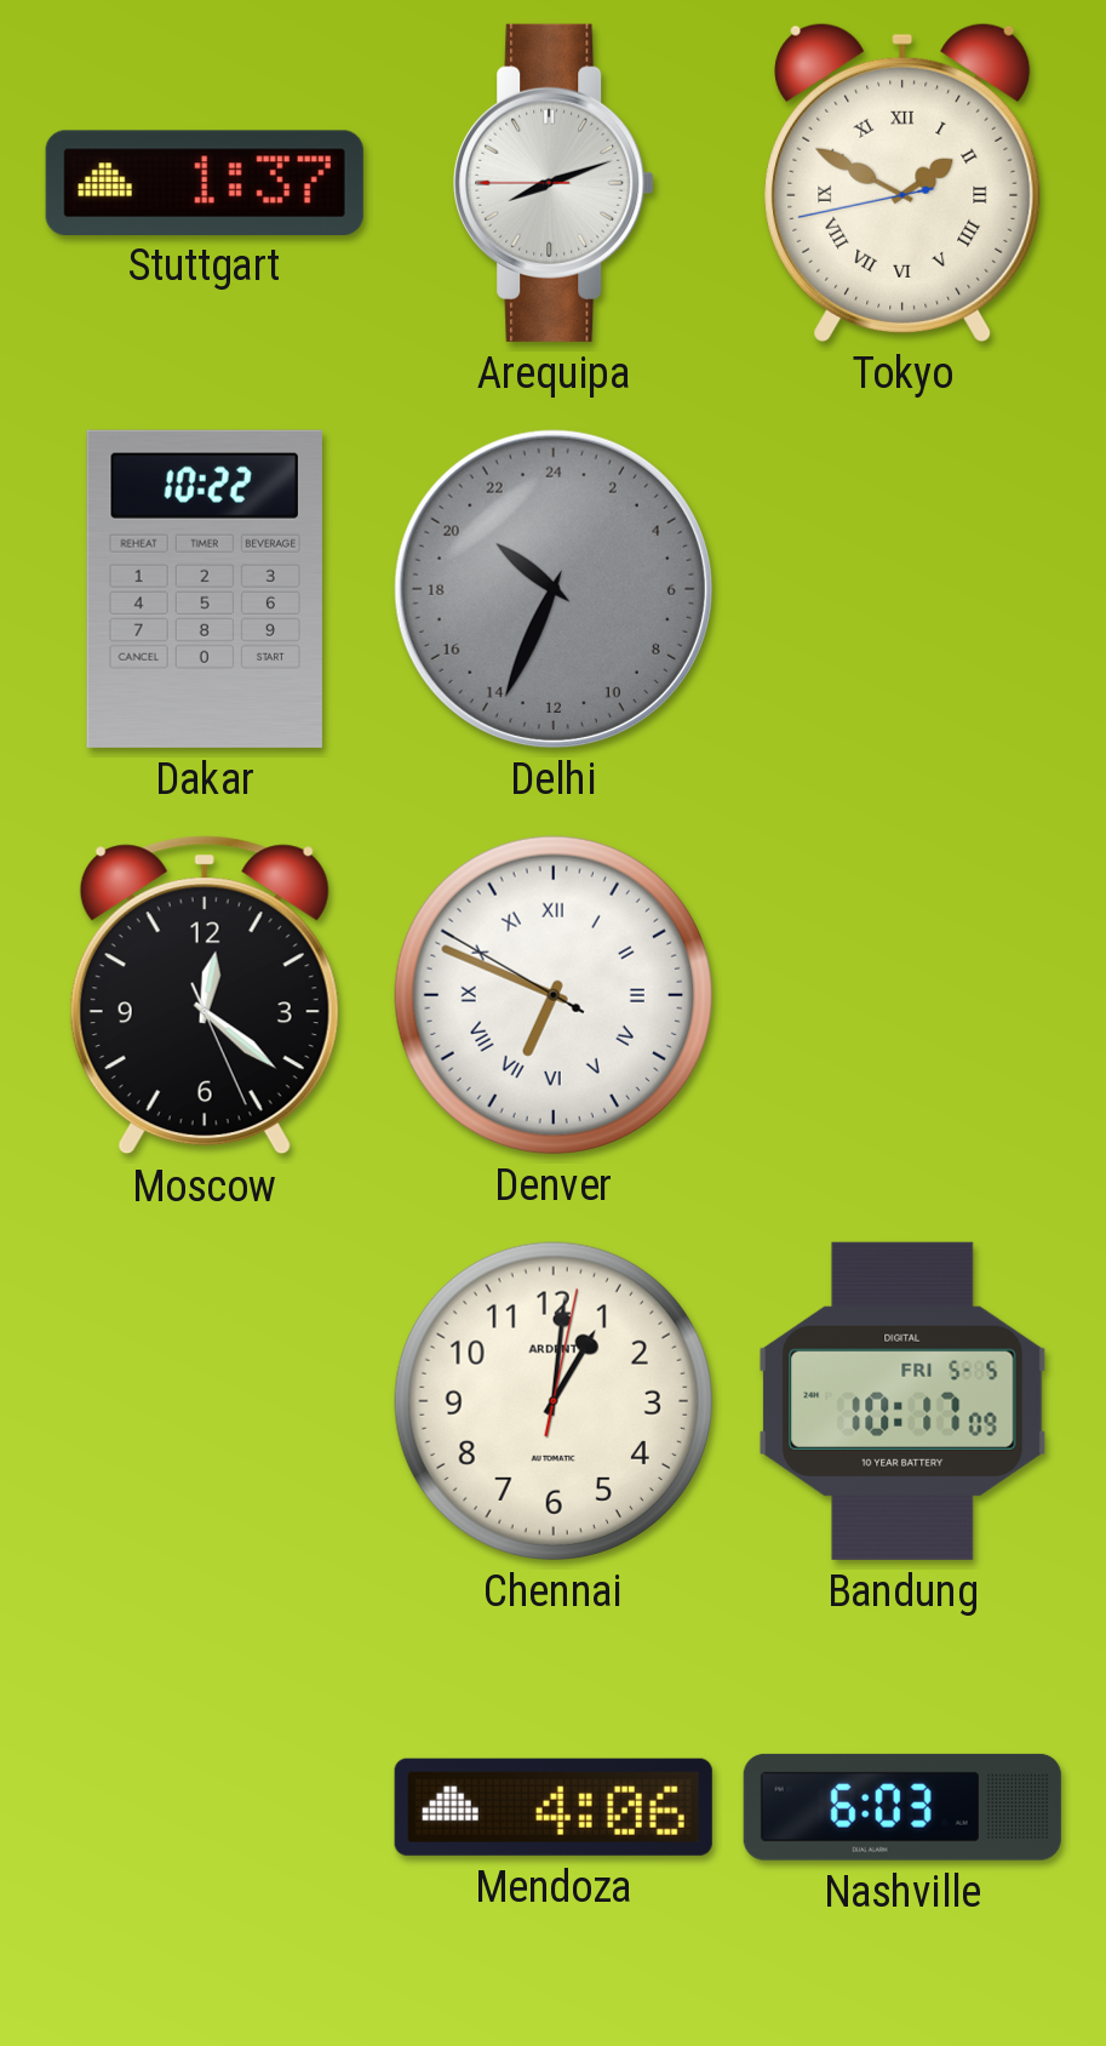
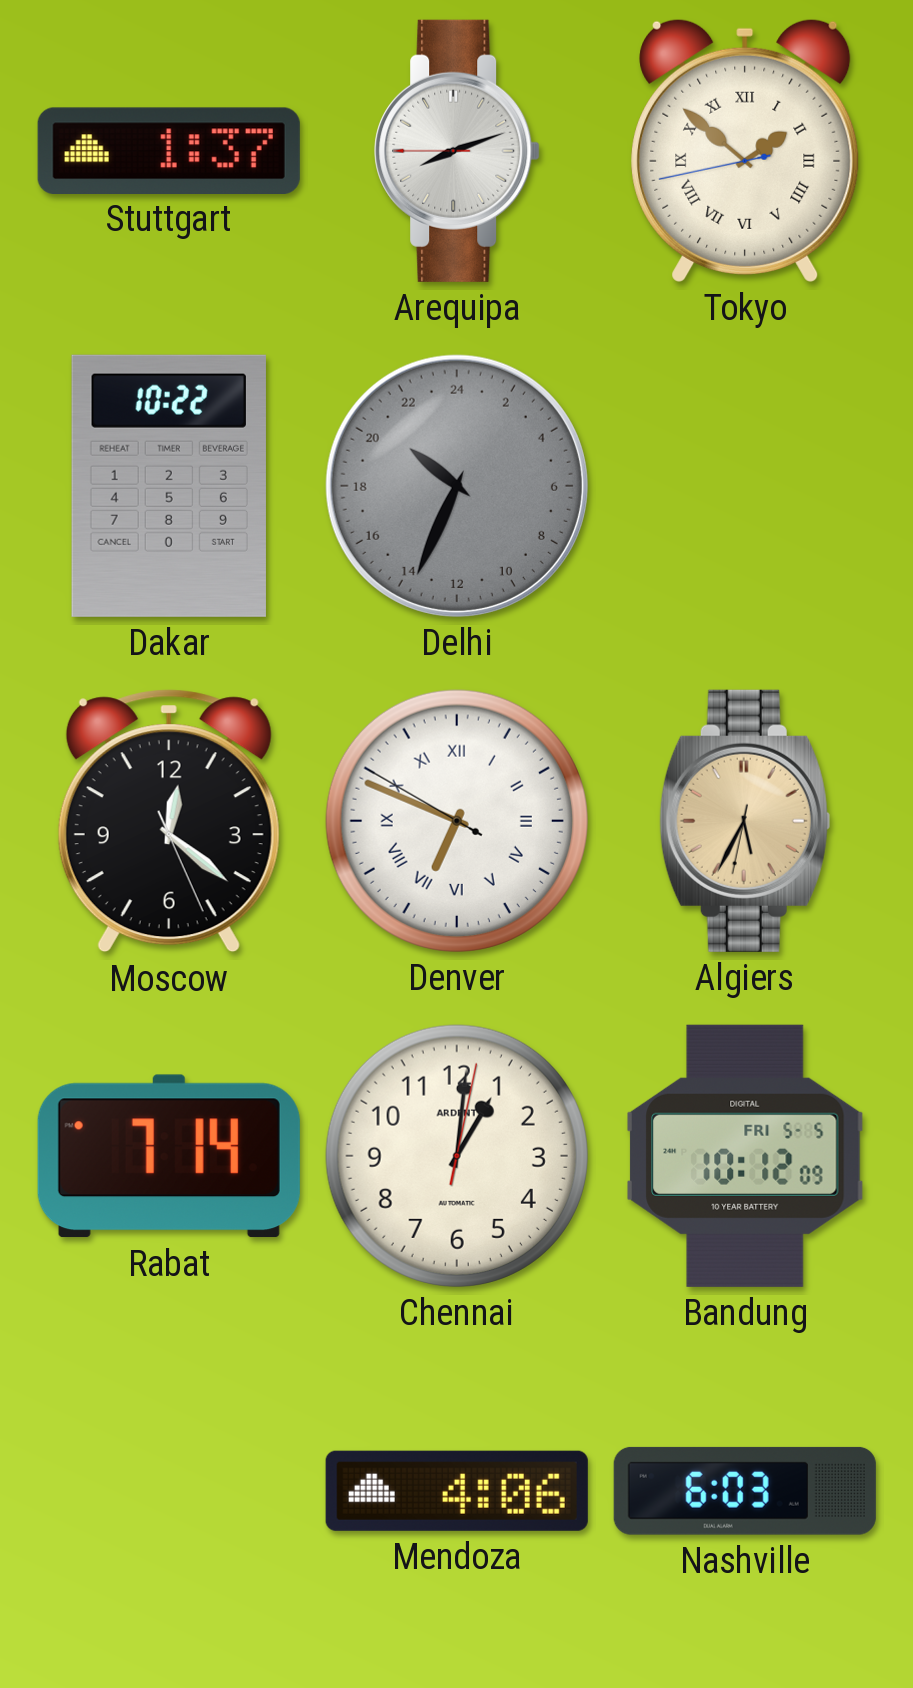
Tokyo: 1:49 -> 1:51
Algiers: none -> 5:34
Rabat: none -> 7:14
Bandung: 10:17 -> 10:12
